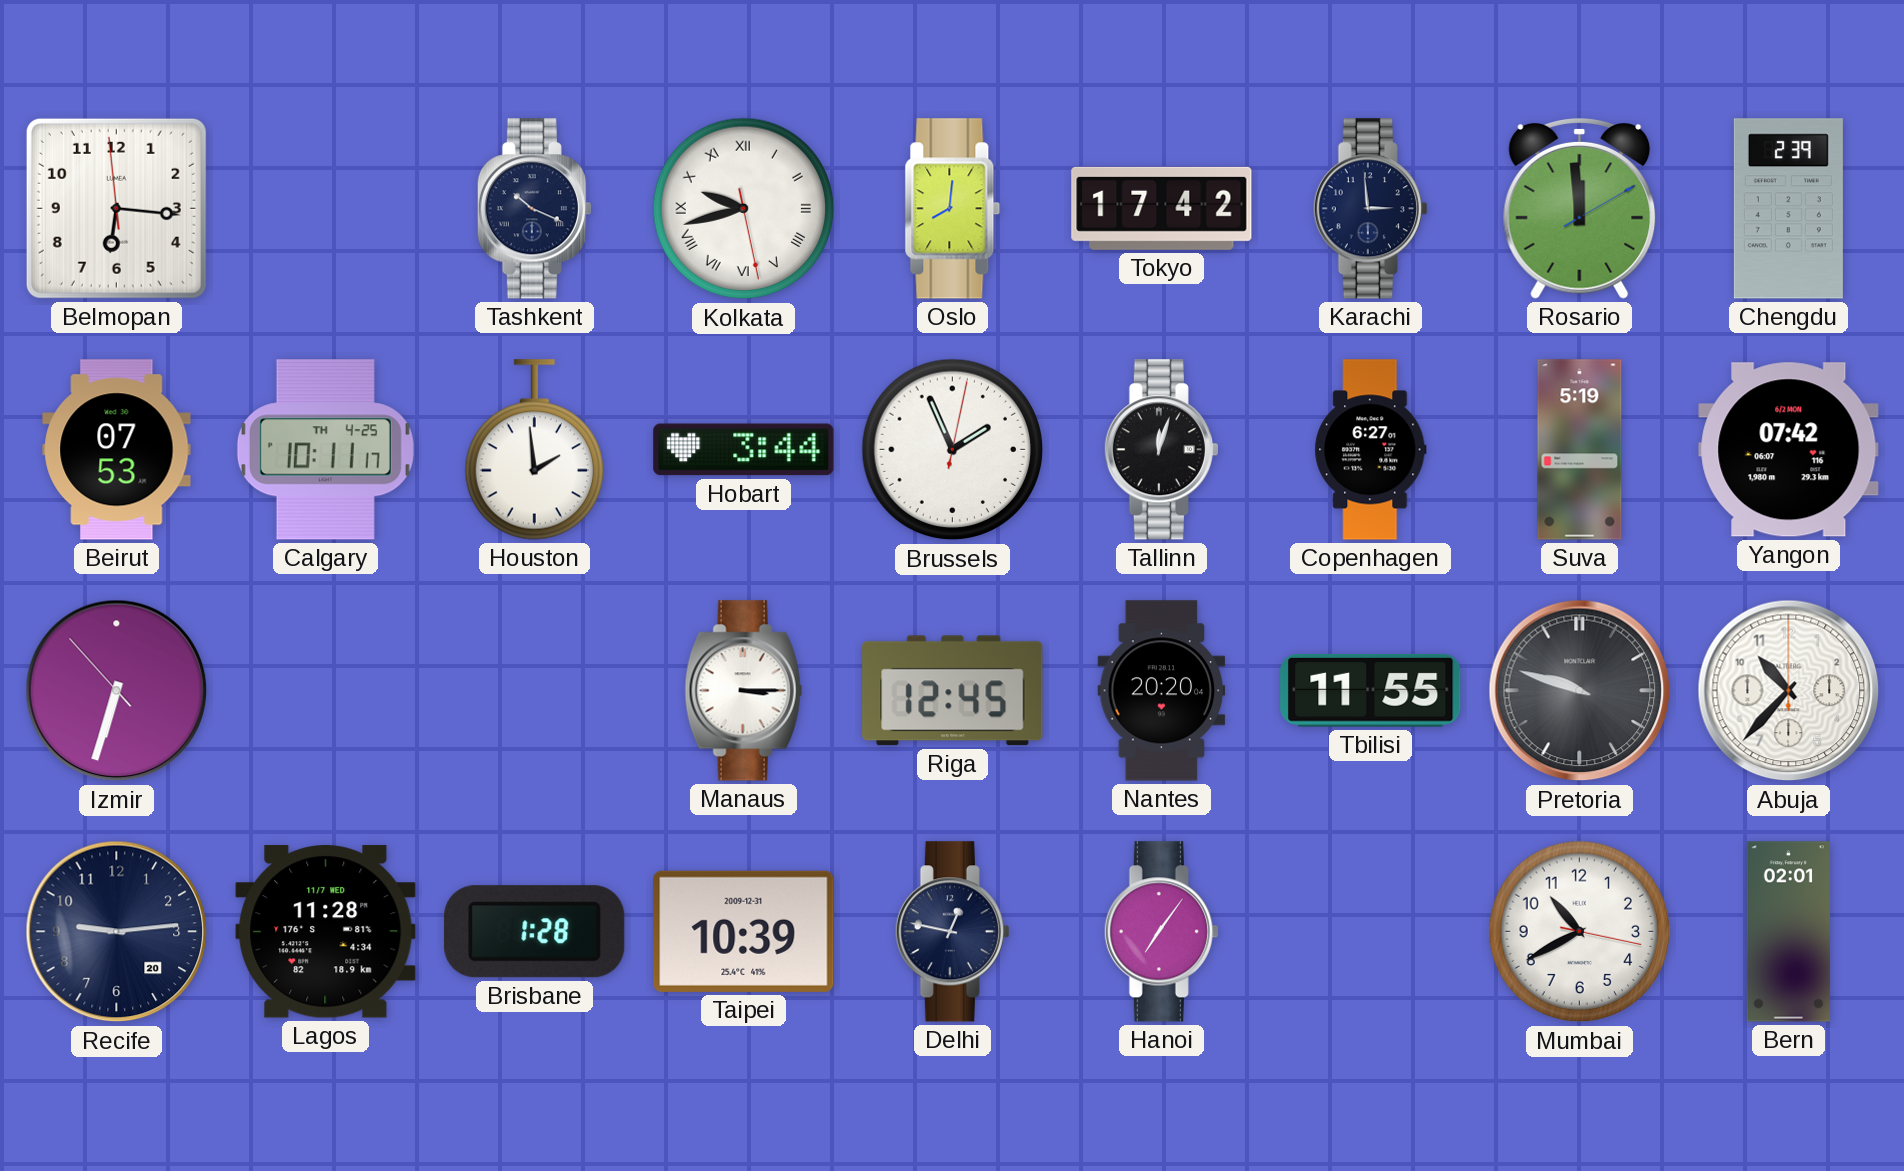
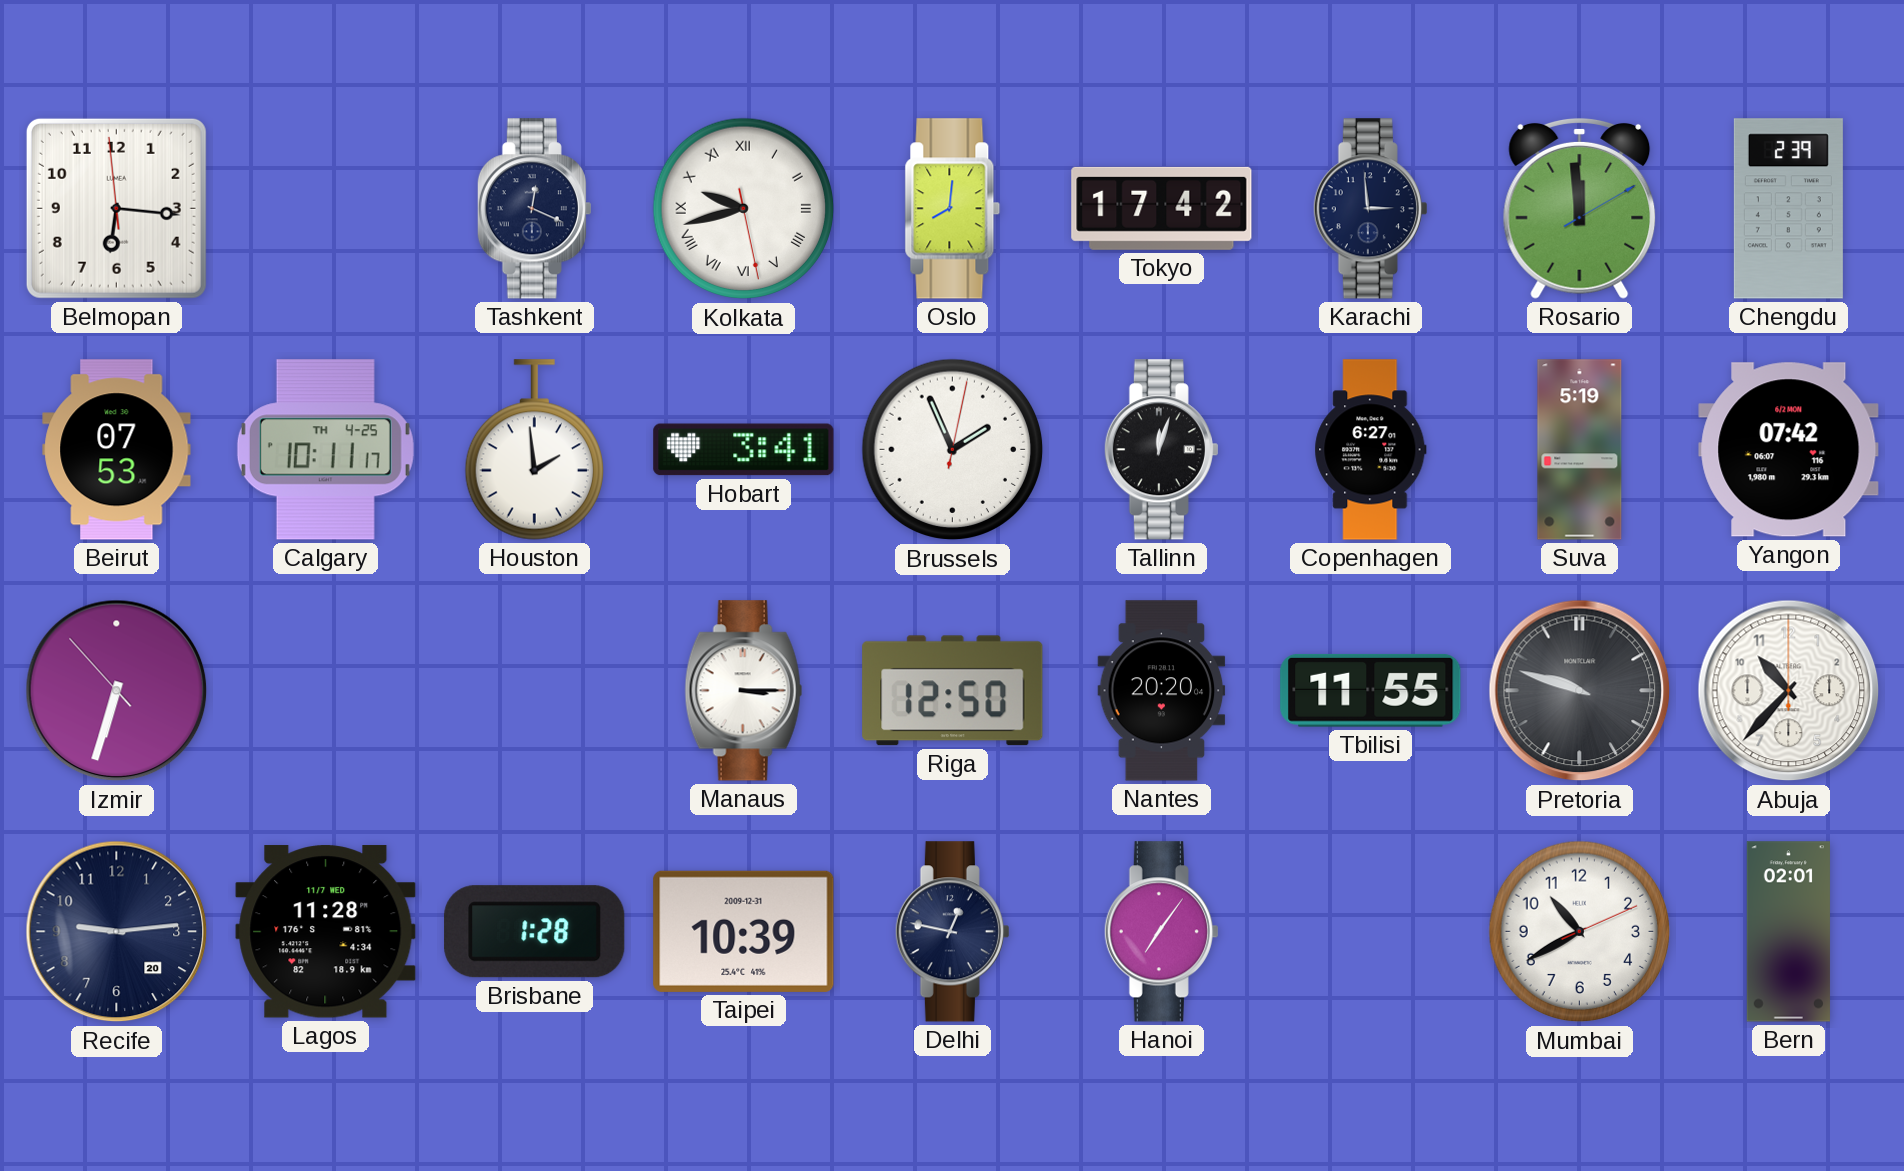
Tashkent: 10:19 -> 12:19
Hobart: 3:44 -> 3:41
Riga: 12:45 -> 12:50
Mumbai: 10:40:17 -> 10:40:11
